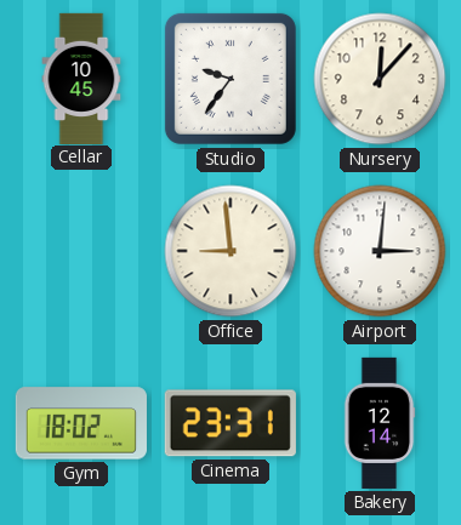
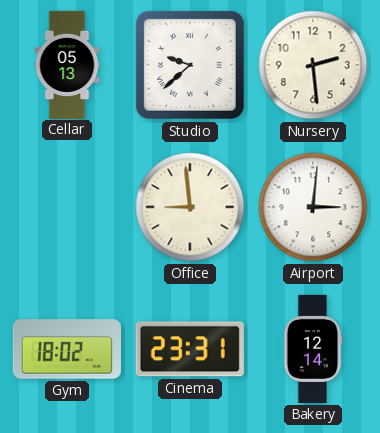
Cellar: 10:45 -> 05:13
Studio: 9:36 -> 9:38
Nursery: 12:07 -> 2:29
